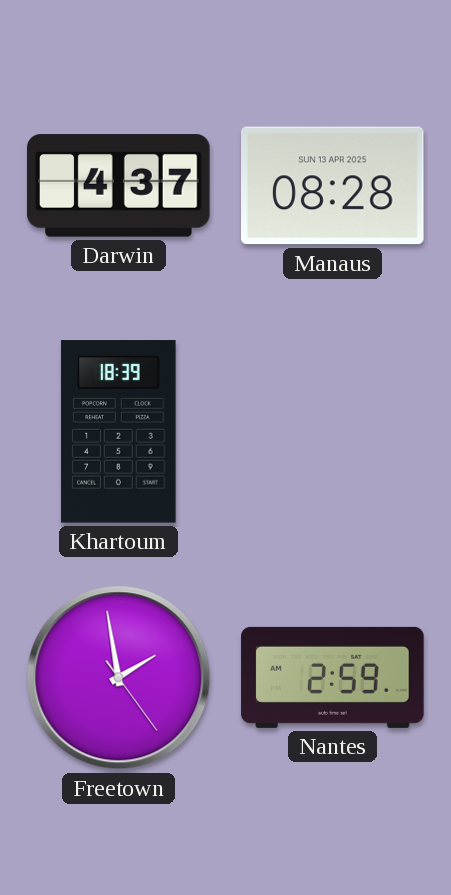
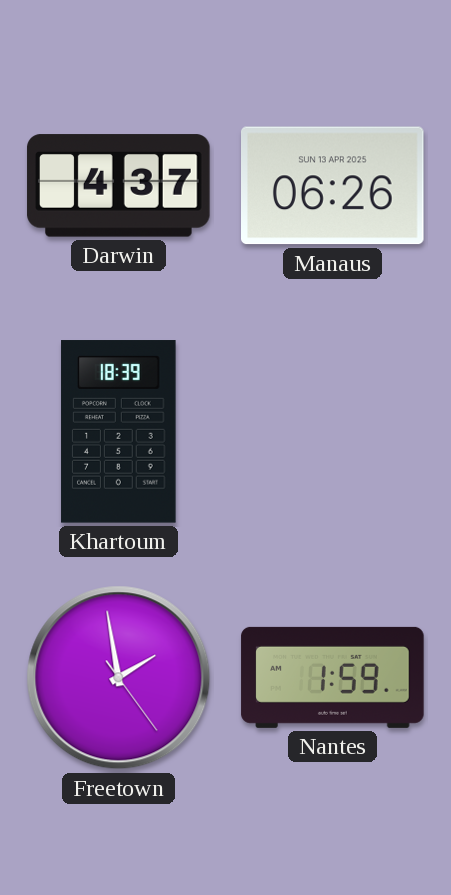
Manaus: 08:28 -> 06:26
Nantes: 2:59 -> 1:59
